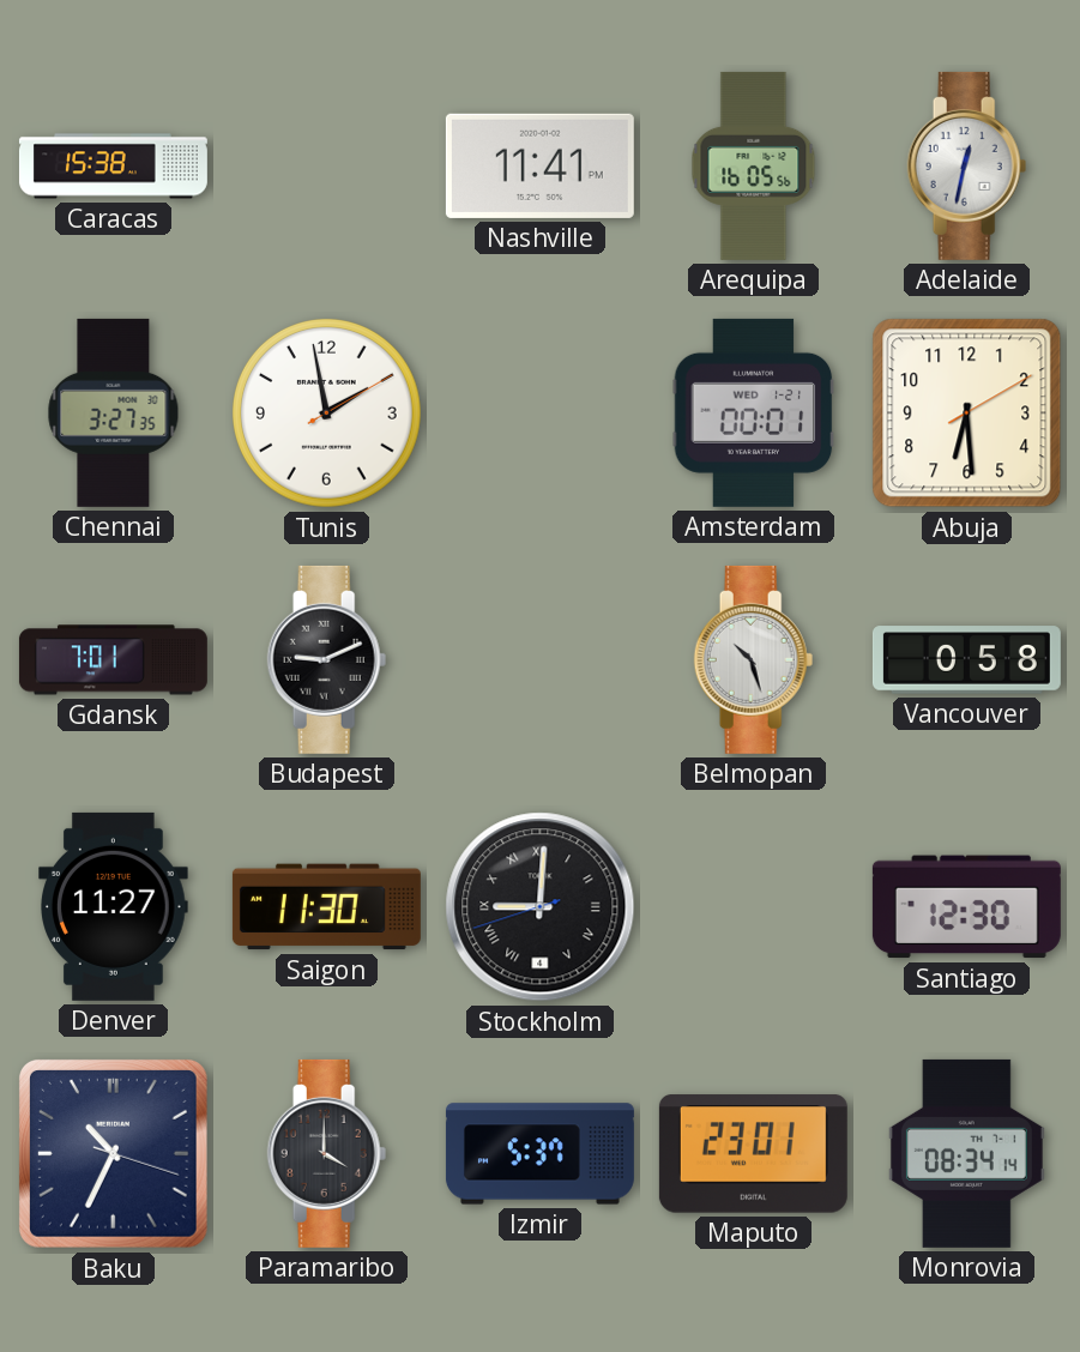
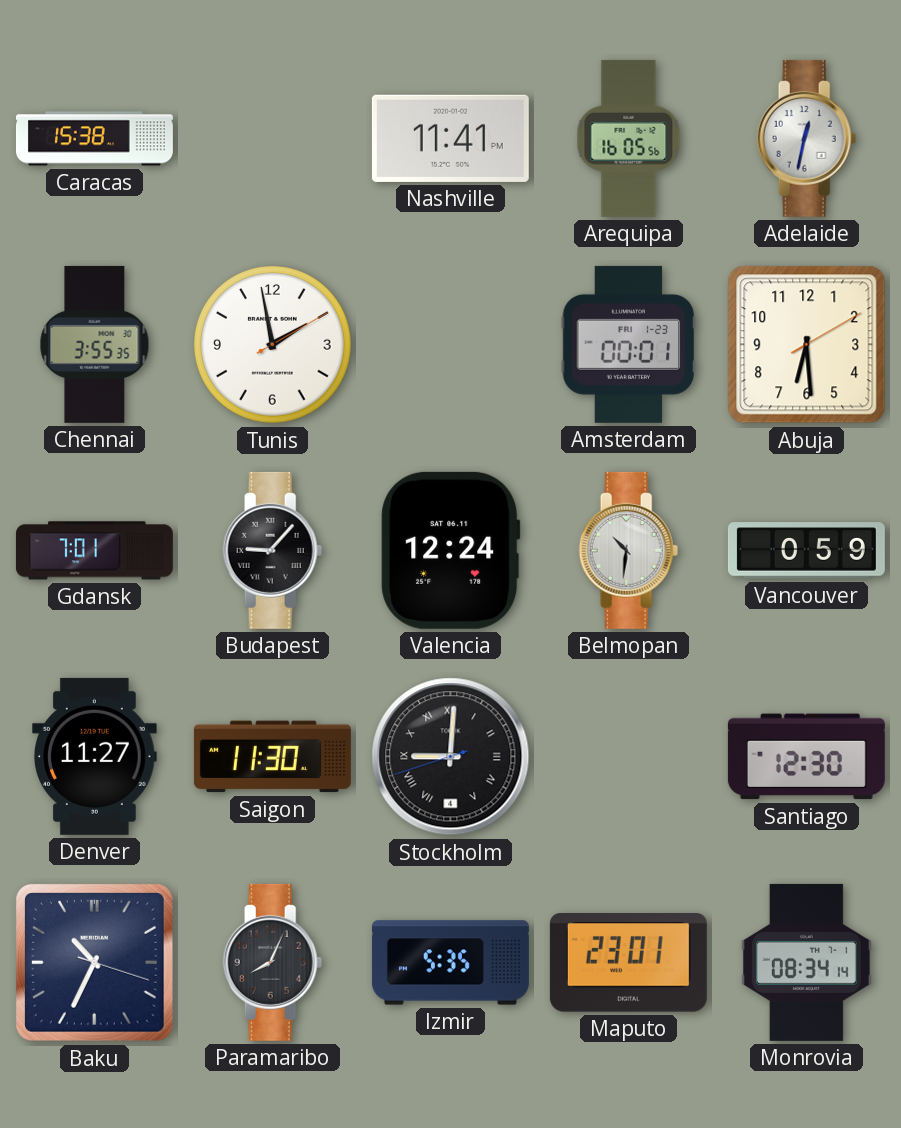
Chennai: 3:27 -> 3:55
Amsterdam date: WED 1-21 -> FRI 1-23
Budapest: 9:11 -> 9:07
Valencia: none -> 12:24
Belmopan: 10:27 -> 10:31
Vancouver: 0:58 -> 0:59
Paramaribo: 4:00 -> 8:04
Izmir: 5:37 -> 5:35
